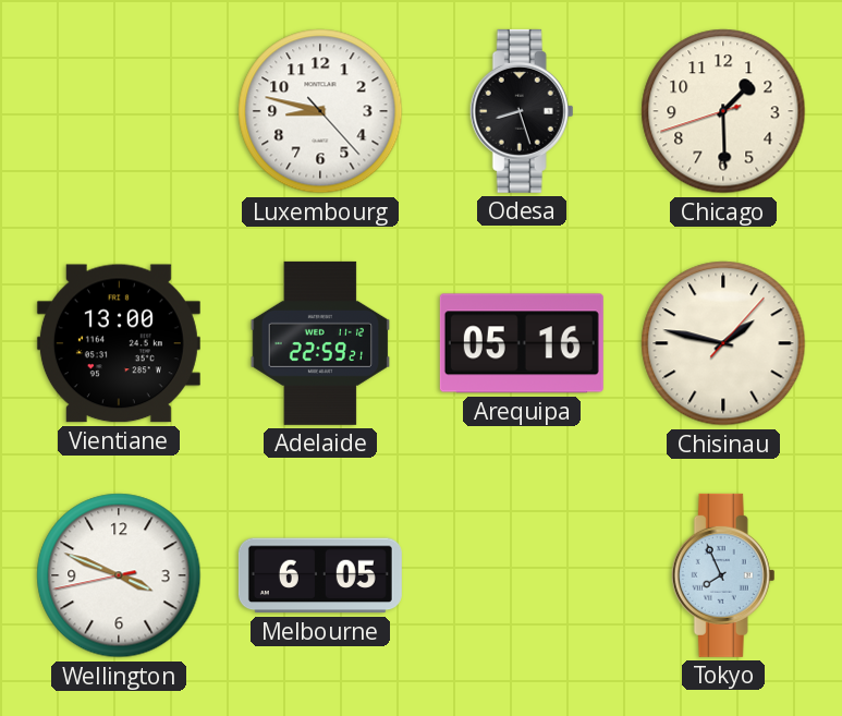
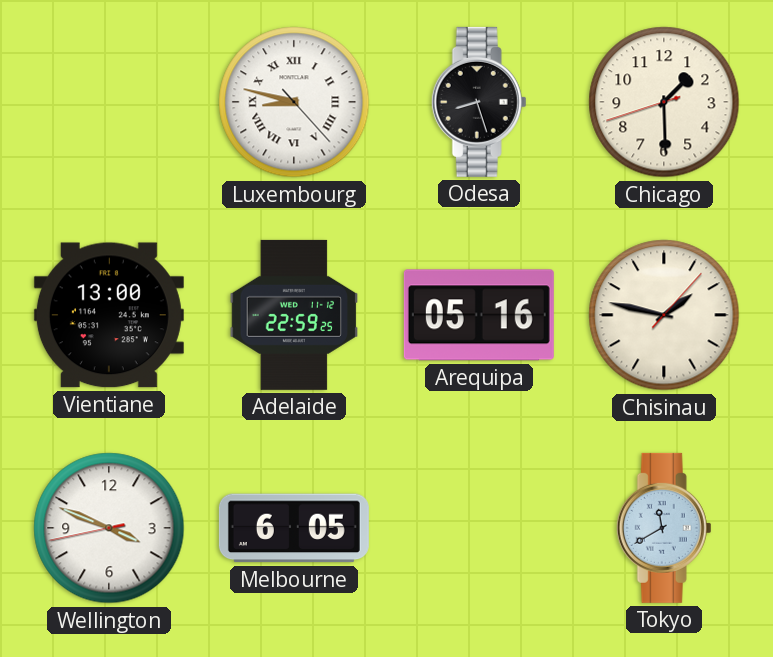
Luxembourg numerals: Arabic -> Roman
Adelaide: 22:59:21 -> 22:59:25
Tokyo: 7:56 -> 11:40
